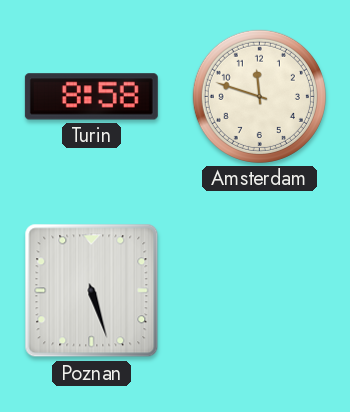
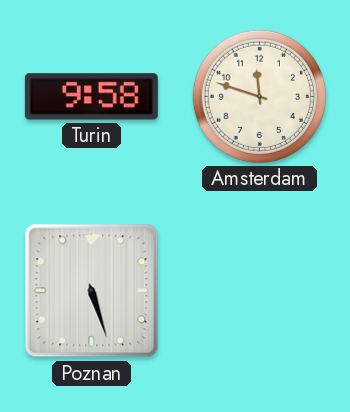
Turin: 8:58 -> 9:58
